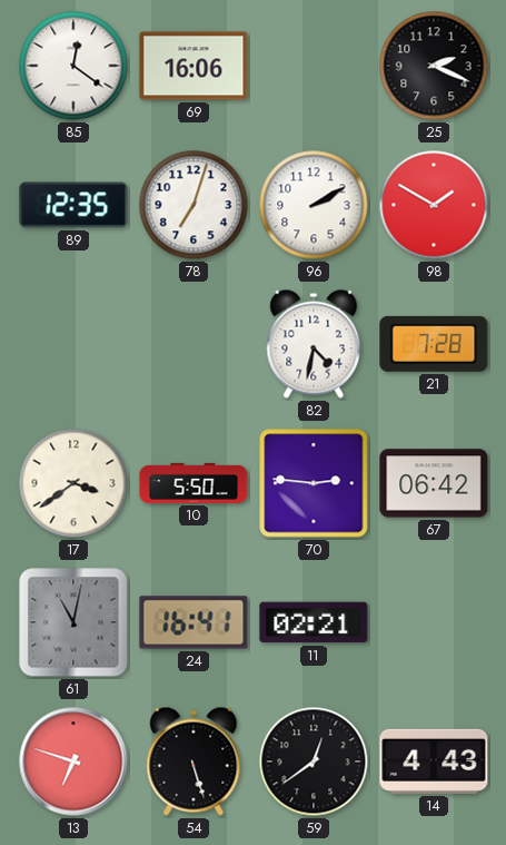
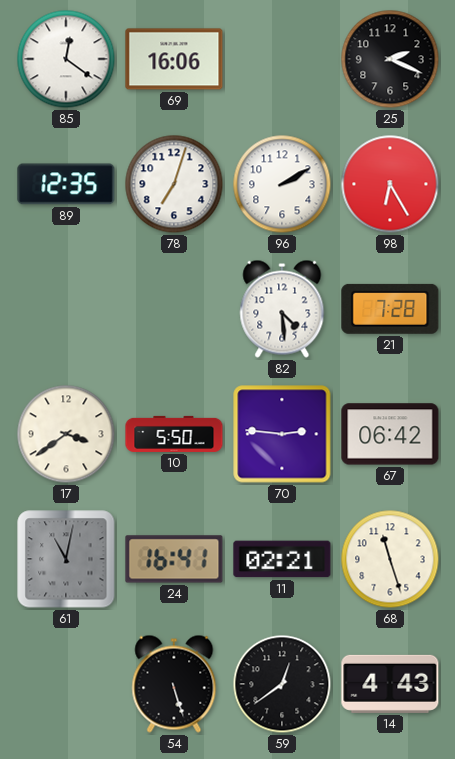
98: 1:50 -> 6:25
82: 4:32 -> 4:29
68: none -> 11:27
13: 6:48 -> none
